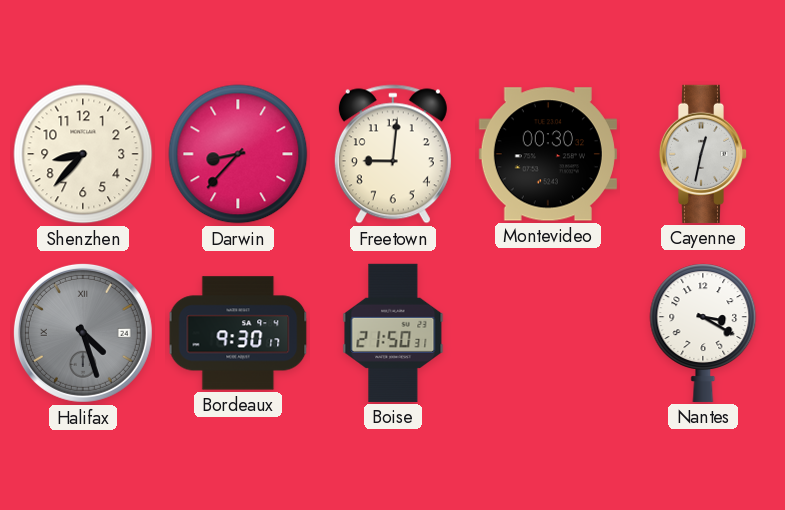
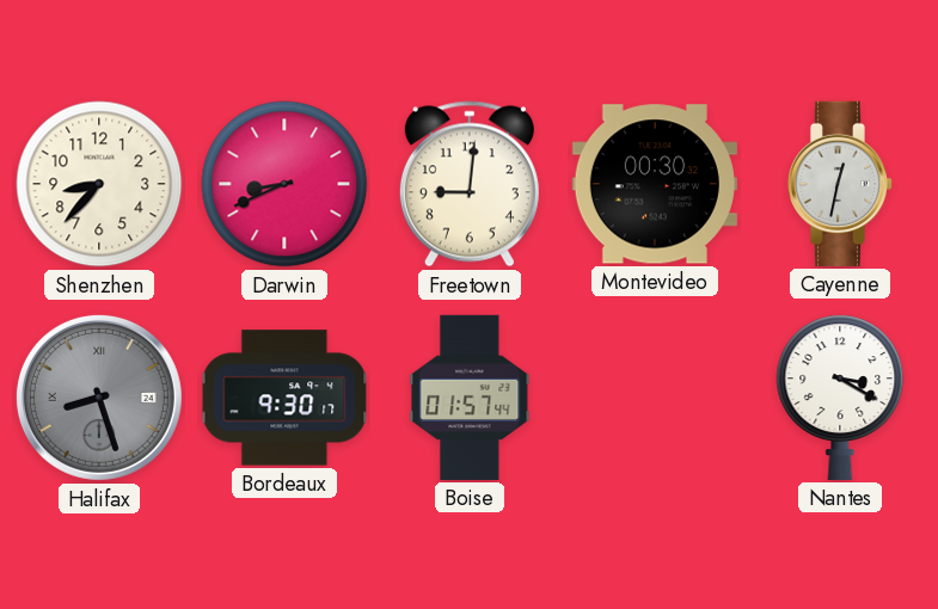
Darwin: 8:37 -> 8:41
Halifax: 4:27 -> 8:27
Boise: 21:50 -> 01:57
